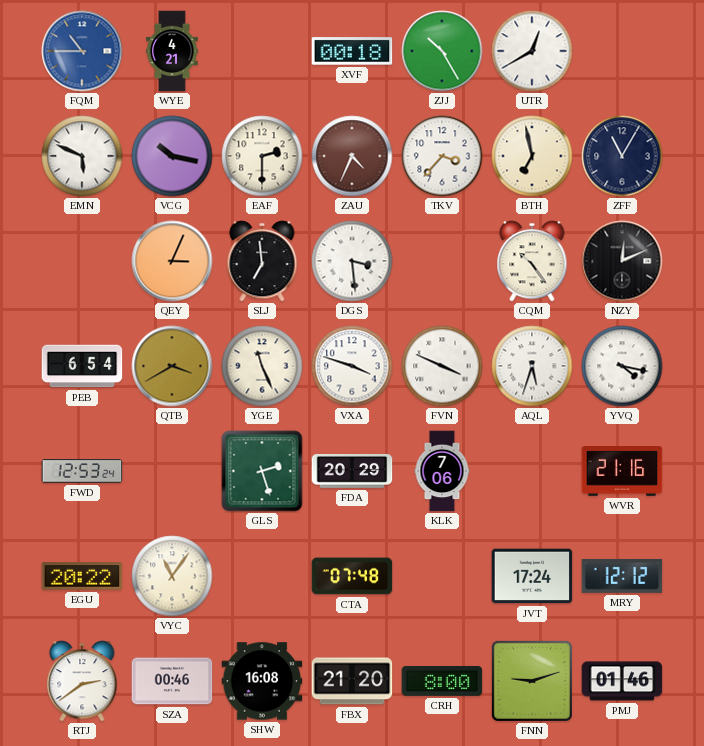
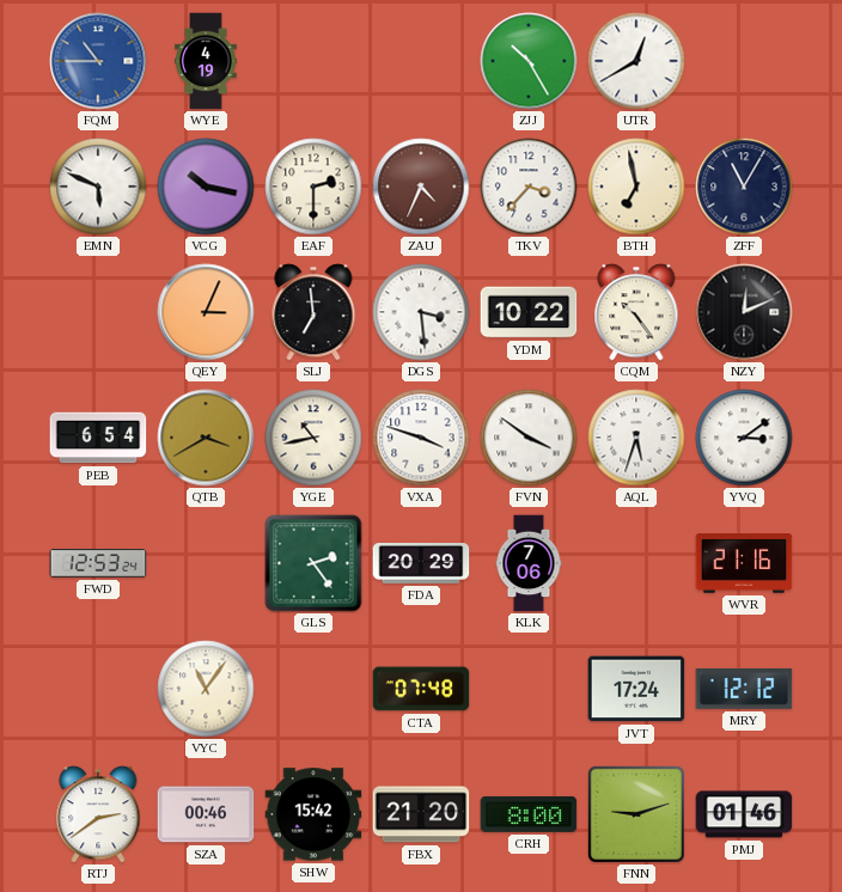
WYE: 4:21 -> 4:19
XVF: 00:18 -> none
YDM: none -> 10:22
YGE: 11:26 -> 10:43
FVN: 3:49 -> 3:51
YVQ: 4:17 -> 3:09
GLS: 2:27 -> 2:24
EGU: 20:22 -> none
SHW: 16:08 -> 15:42
